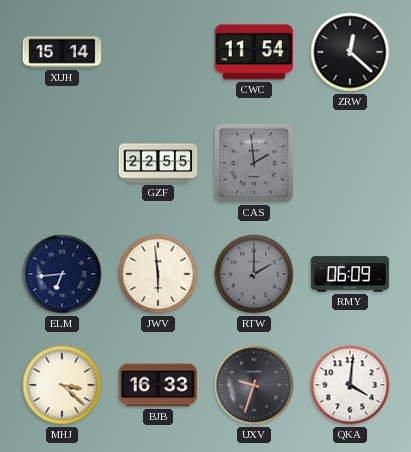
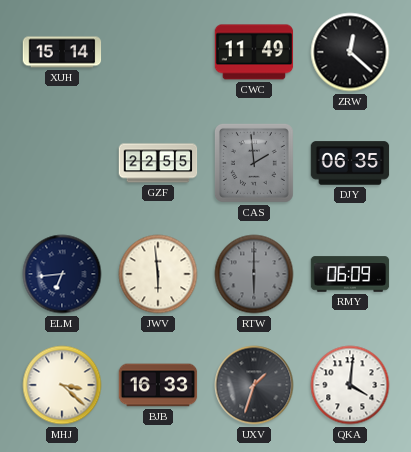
CWC: 11:54 -> 11:49
DJY: none -> 06:35
RTW: 2:00 -> 6:00
UXV: 9:33 -> 1:33
